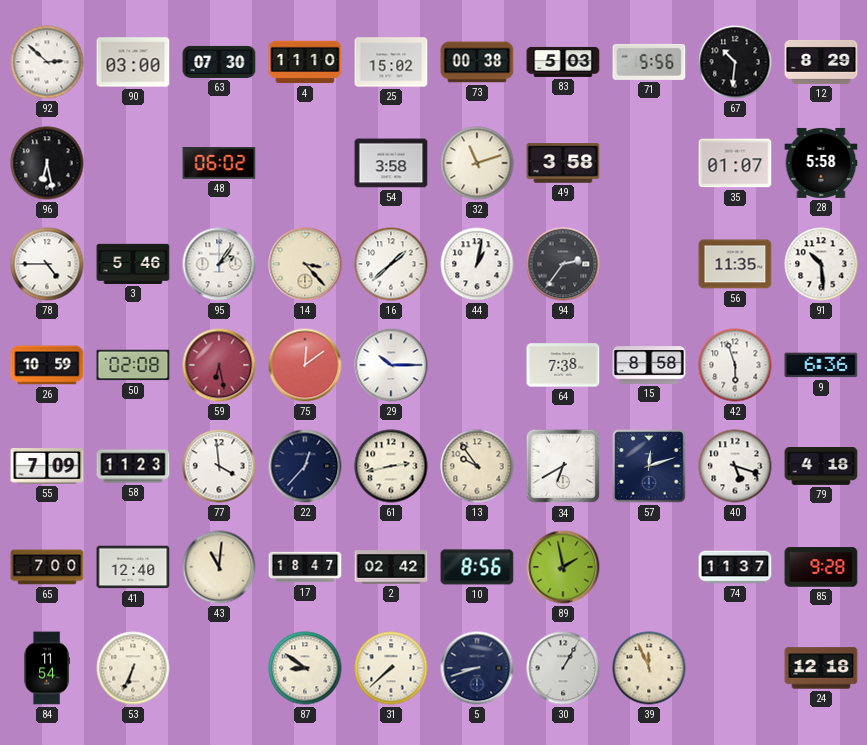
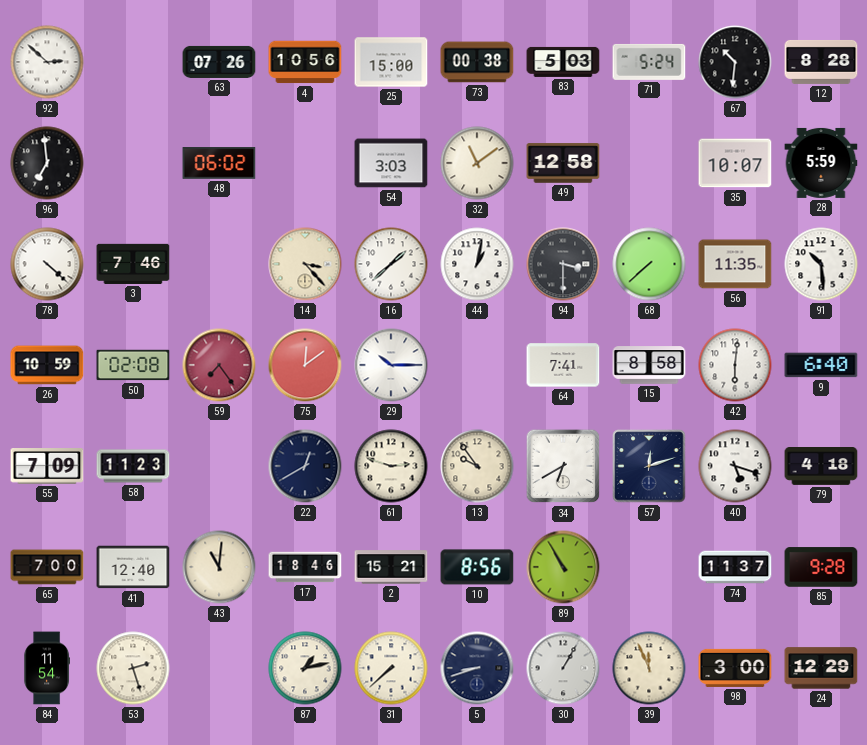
90: 03:00 -> none
63: 07:30 -> 07:26
4: 11:10 -> 10:56
25: 15:02 -> 15:00
71: 5:56 -> 5:24
12: 8:29 -> 8:28
96: 6:28 -> 6:59
54: 3:58 -> 3:03
32: 11:12 -> 11:09
49: 3:58 -> 12:58
35: 01:07 -> 10:07
28: 5:58 -> 5:59
78: 4:45 -> 4:22
3: 5:46 -> 7:46
95: 2:06 -> none
94: 2:36 -> 3:30
68: none -> 7:38
59: 6:28 -> 7:24
64: 7:38 -> 7:41
42: 5:57 -> 6:01
9: 6:36 -> 6:40
77: 3:59 -> none
22: 12:37 -> 12:40
61: 2:43 -> 2:48
17: 18:47 -> 18:46
2: 02:42 -> 15:21
89: 1:58 -> 10:55
53: 6:34 -> 2:27
87: 8:51 -> 1:13
98: none -> 3:00
24: 12:18 -> 12:29
